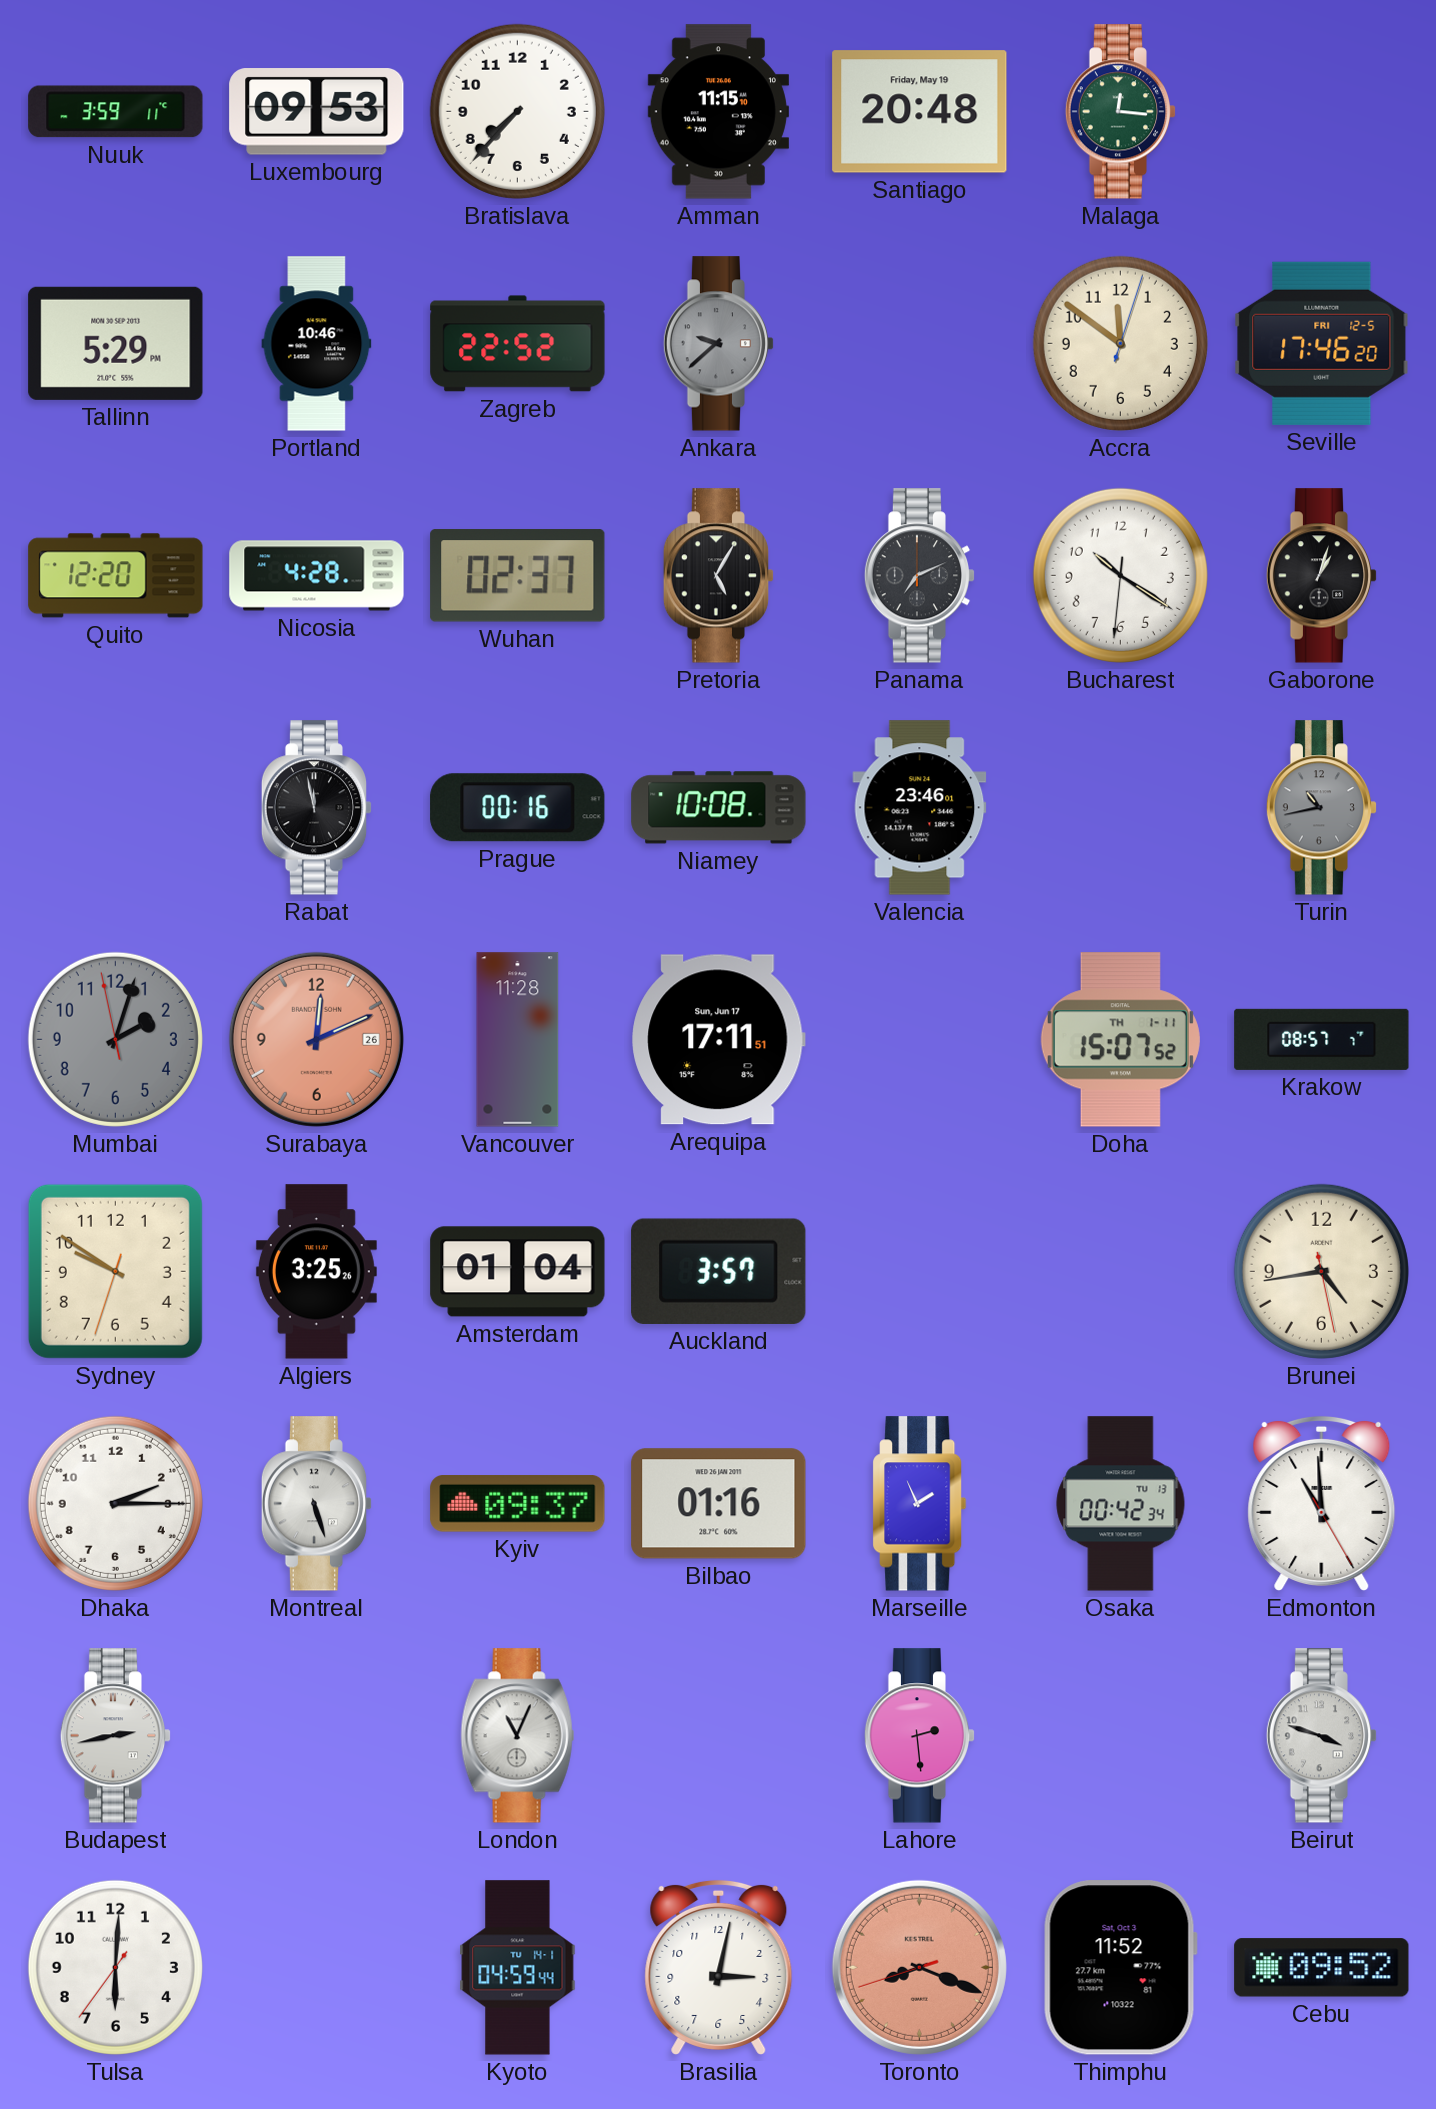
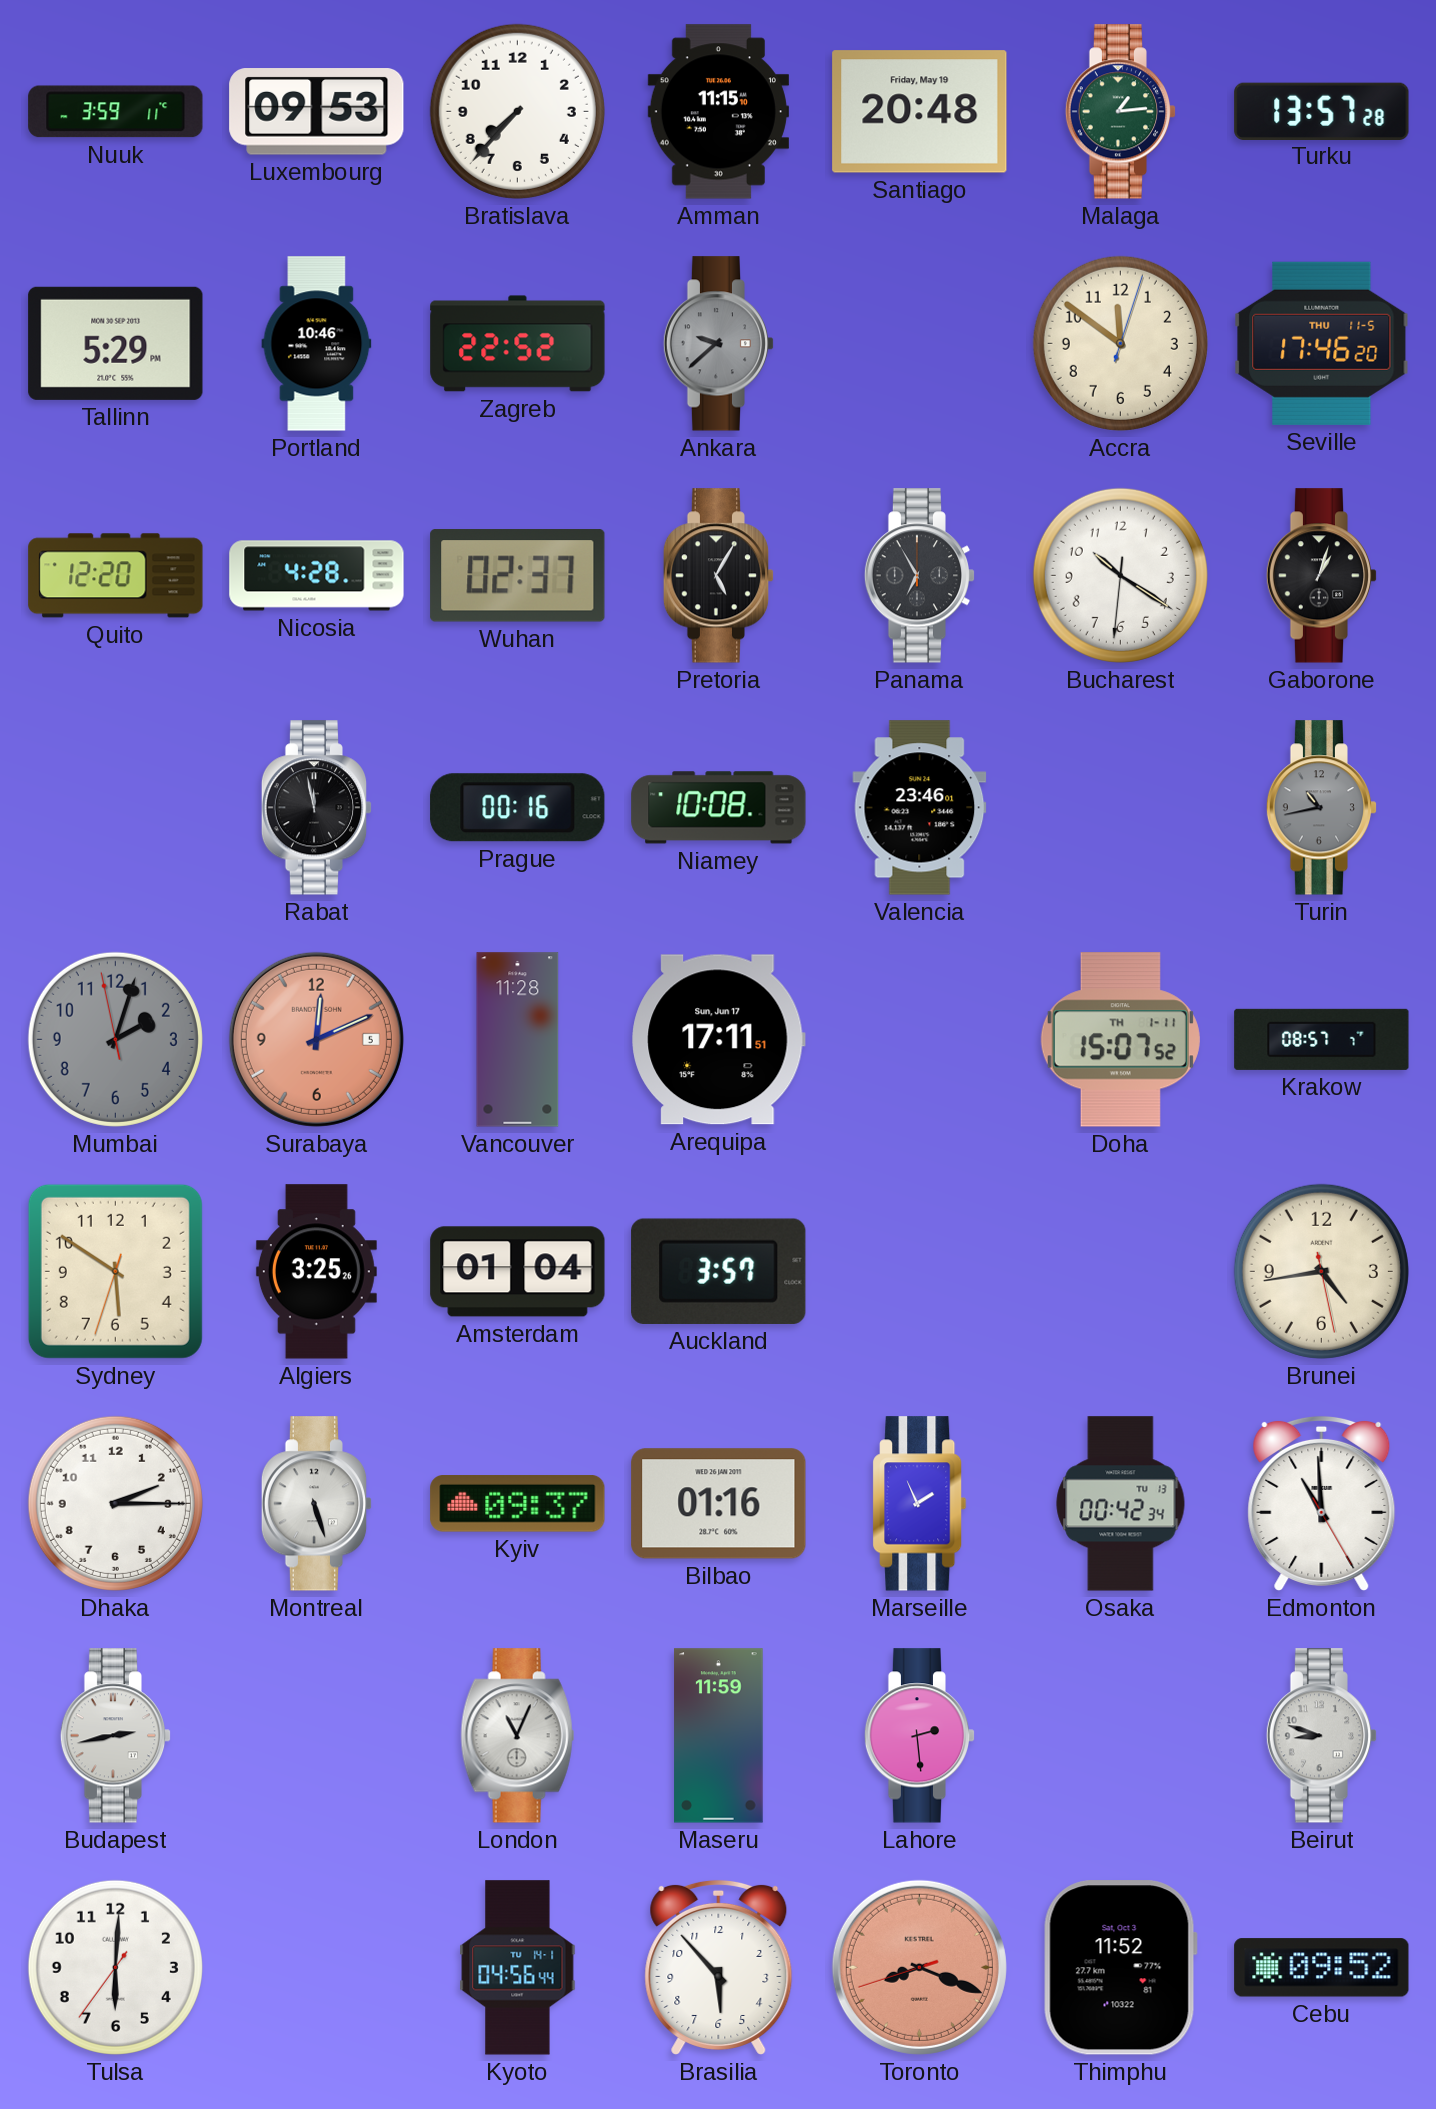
Malaga: 12:16 -> 1:14
Turku: none -> 13:57
Seville date: FRI 12-5 -> THU 11-5
Panama: 7:11 -> 6:55
Surabaya date: 26 -> 5
Sydney: 9:50 -> 5:50
Maseru: none -> 11:59
Beirut: 3:48 -> 8:48
Kyoto: 04:59 -> 04:56
Brasilia: 3:02 -> 5:53
